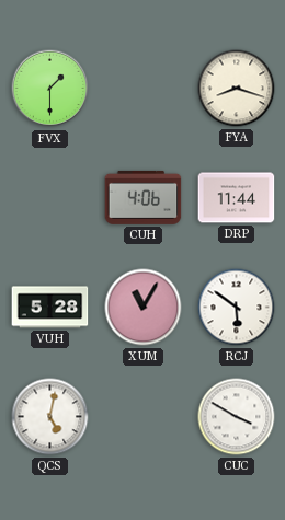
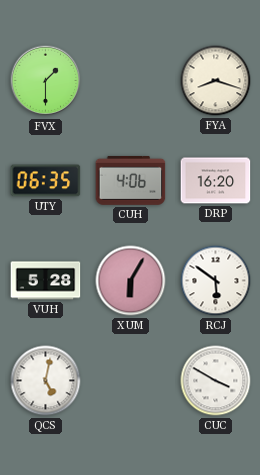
UTY: none -> 06:35
DRP: 11:44 -> 16:20
XUM: 11:05 -> 6:05
